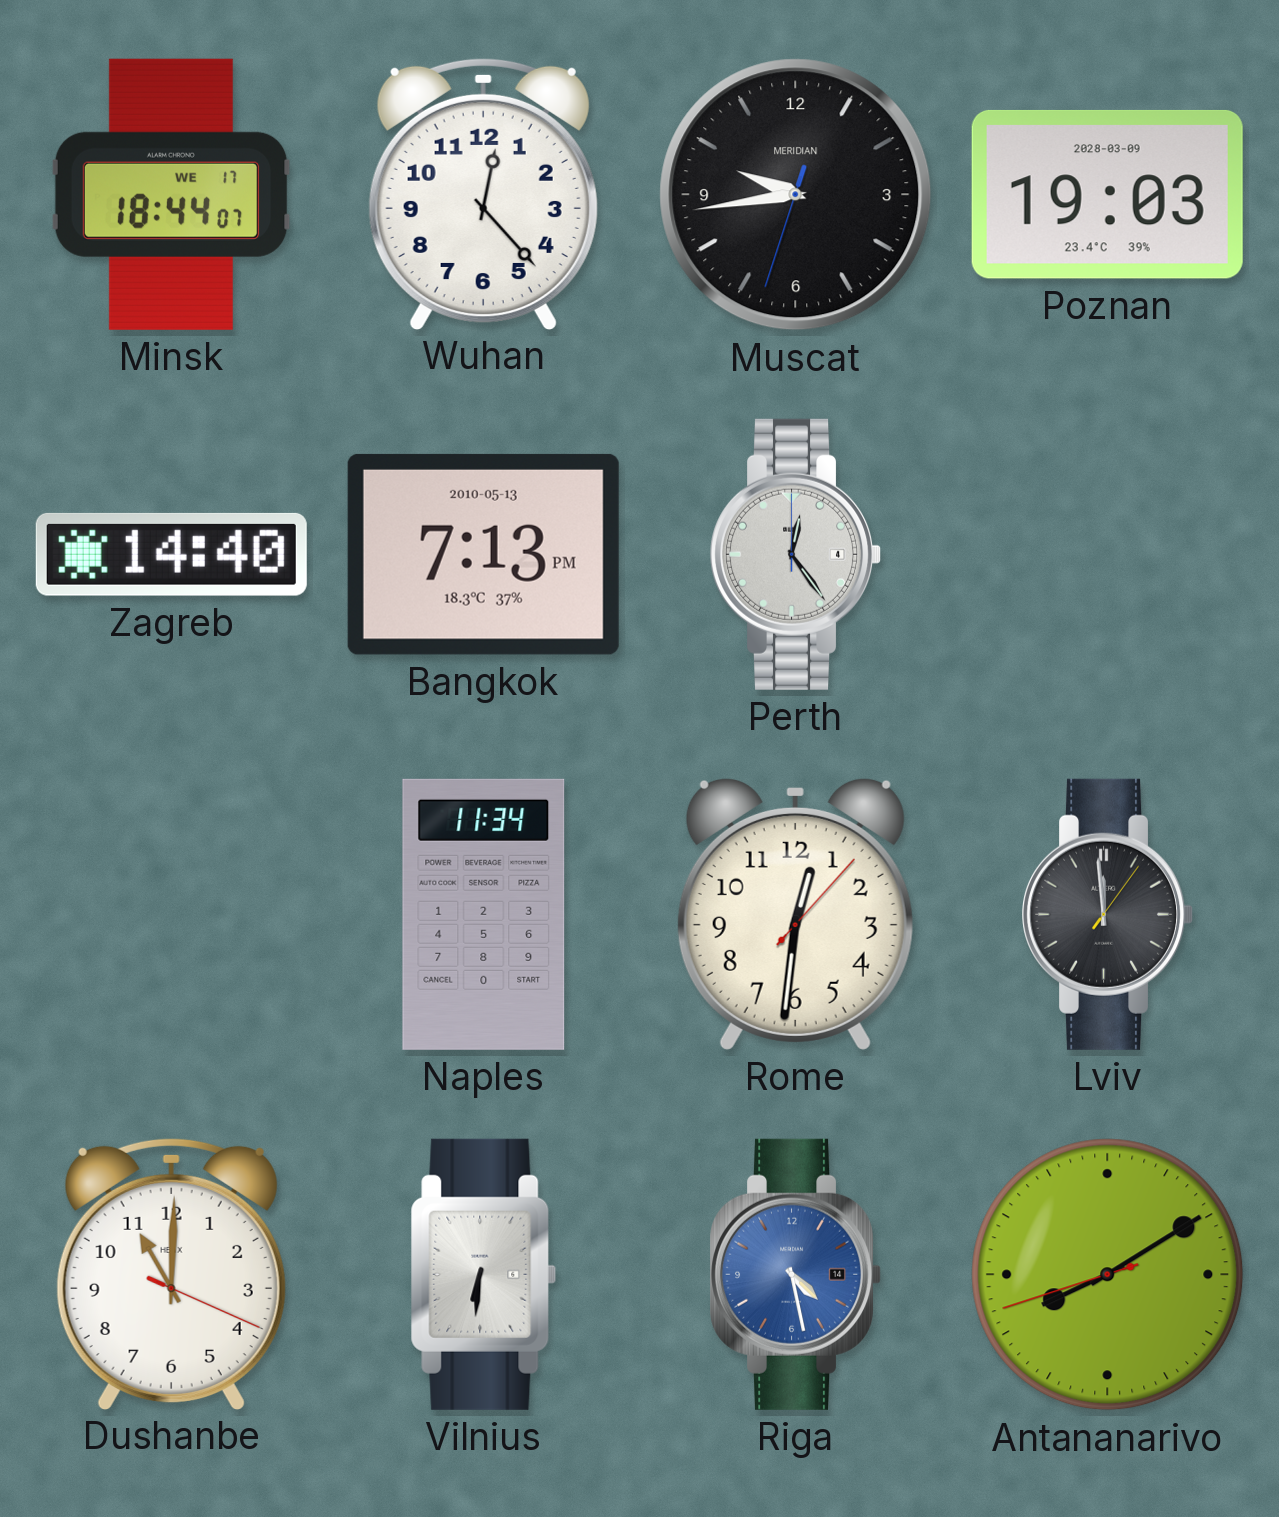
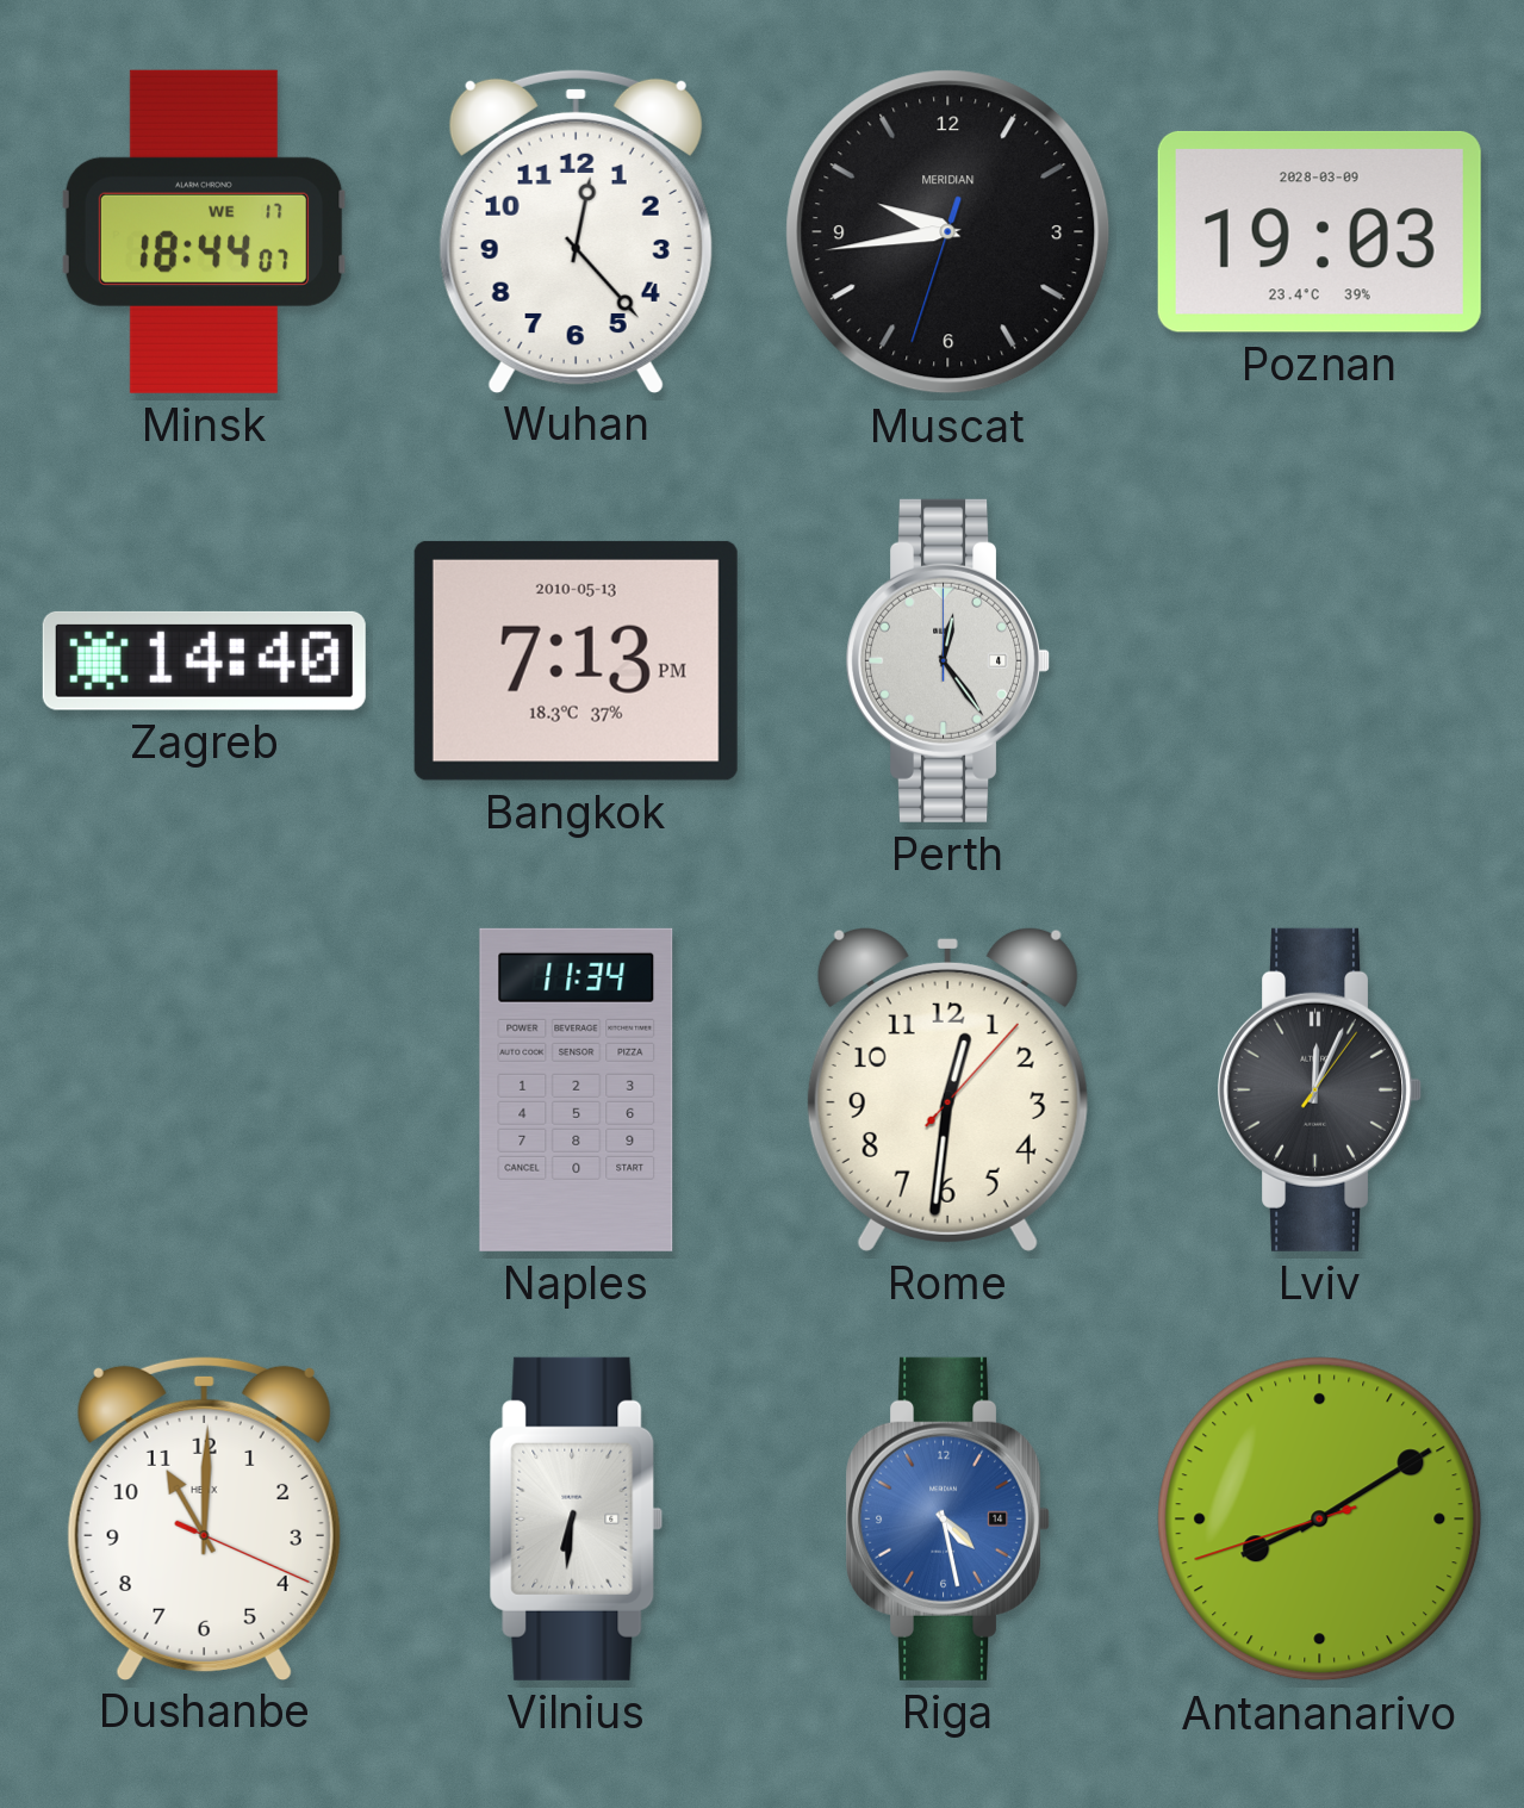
Lviv: 11:59 -> 12:04
